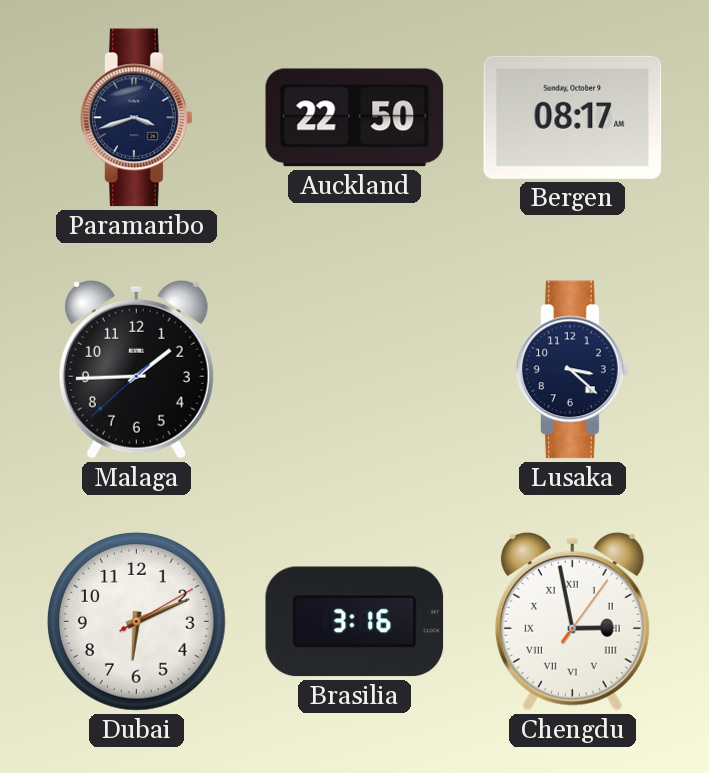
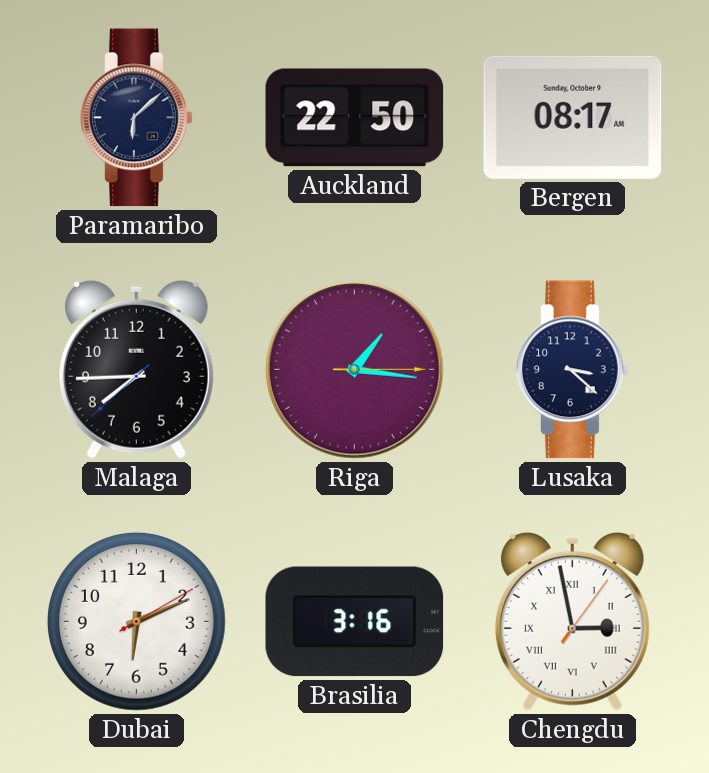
Paramaribo: 3:42 -> 6:08
Malaga: 1:44 -> 7:44
Riga: none -> 1:16
